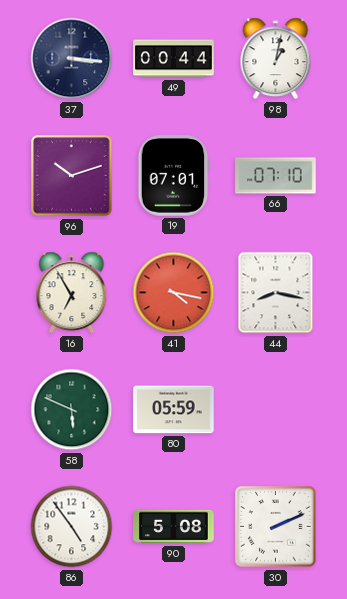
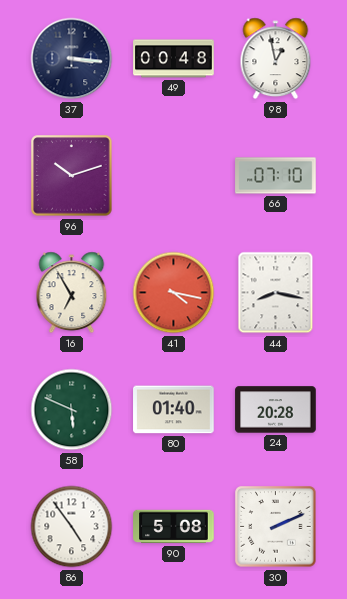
49: 00:44 -> 00:48
98: 1:02 -> 12:58
19: 07:01 -> none
80: 05:59 -> 01:40
24: none -> 20:28
